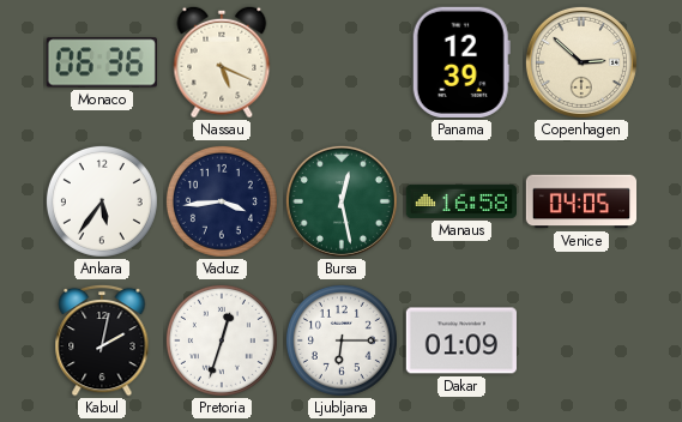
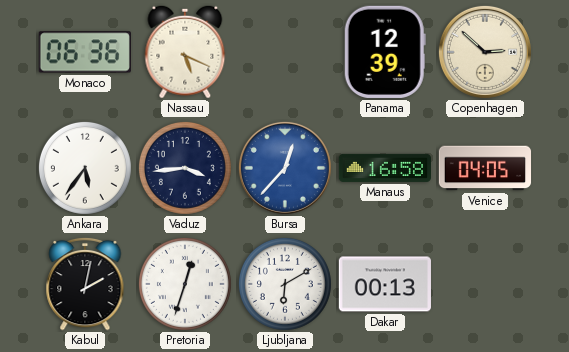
Bursa: 12:28 -> 12:37
Bursa dial: green -> blue
Ljubljana: 6:15 -> 6:10
Dakar: 01:09 -> 00:13
